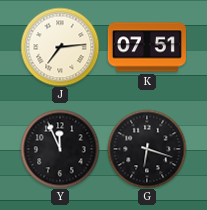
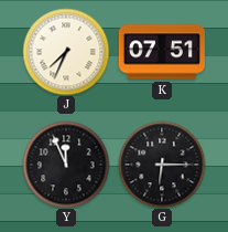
J: 7:14 -> 7:34
G: 6:18 -> 6:15
